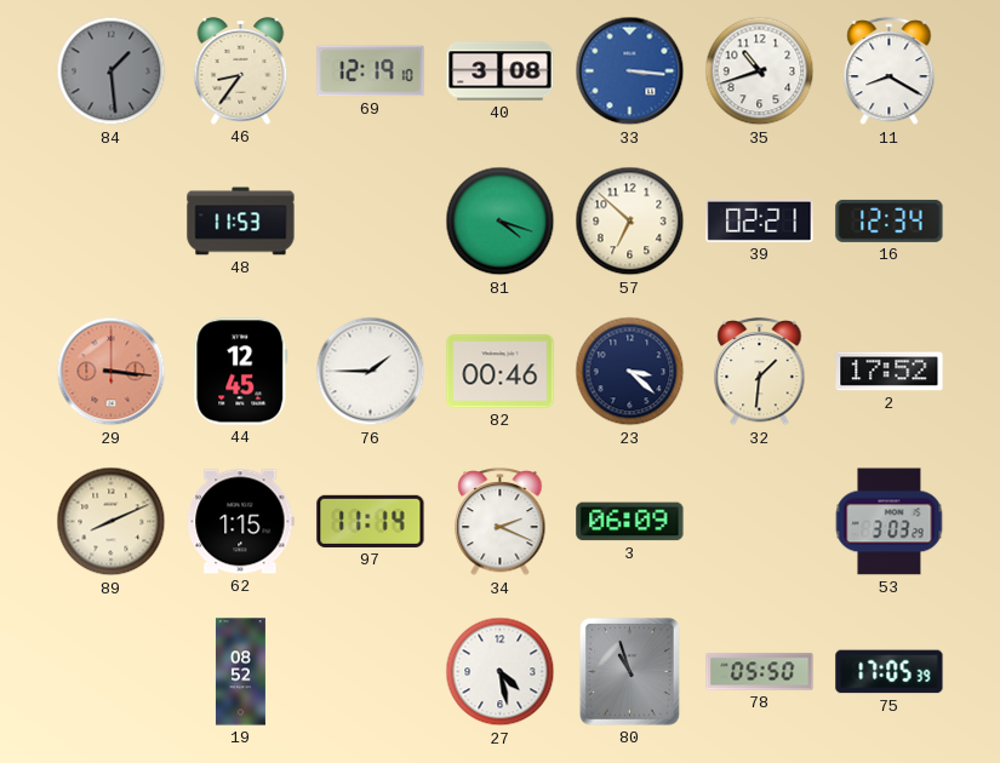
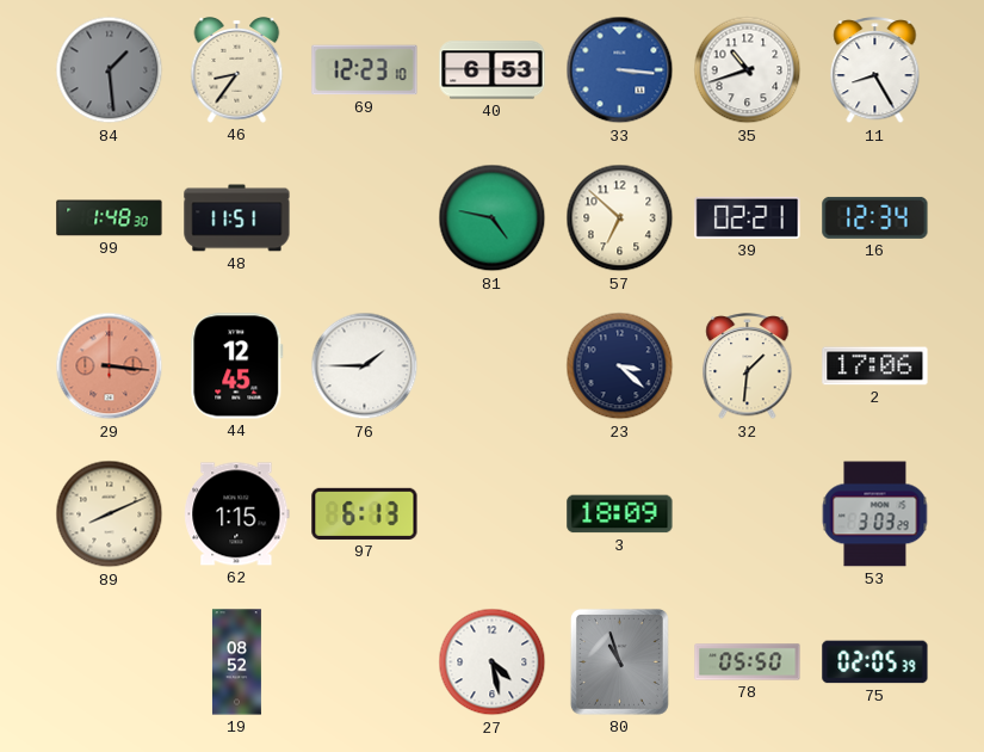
69: 12:19 -> 12:23
40: 3:08 -> 6:53
11: 8:20 -> 8:25
99: none -> 1:48
48: 11:53 -> 11:51
81: 4:18 -> 4:47
82: 00:46 -> none
2: 17:52 -> 17:06
97: 11:14 -> 6:13
34: 2:19 -> none
3: 06:09 -> 18:09
75: 17:05 -> 02:05
